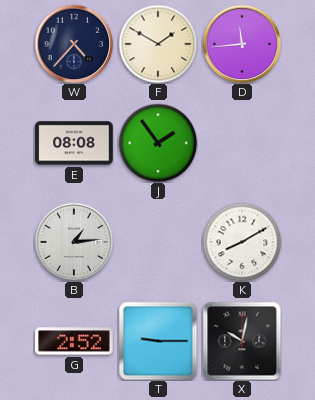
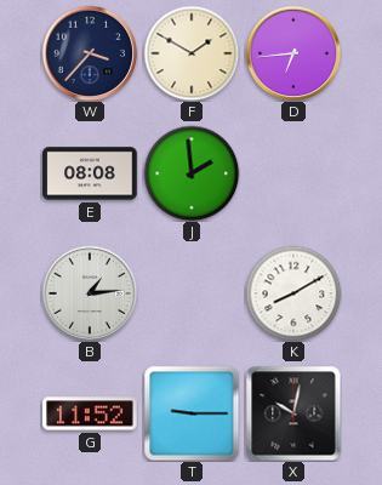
W: 4:37 -> 3:37
D: 11:44 -> 6:44
J: 1:54 -> 1:59
G: 2:52 -> 11:52
